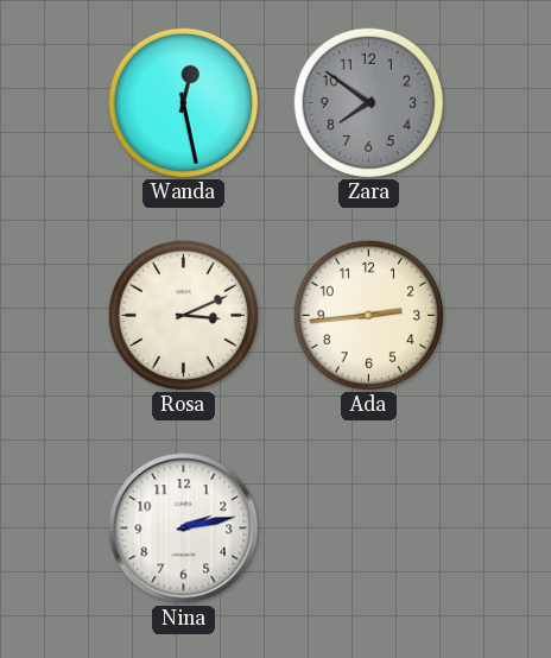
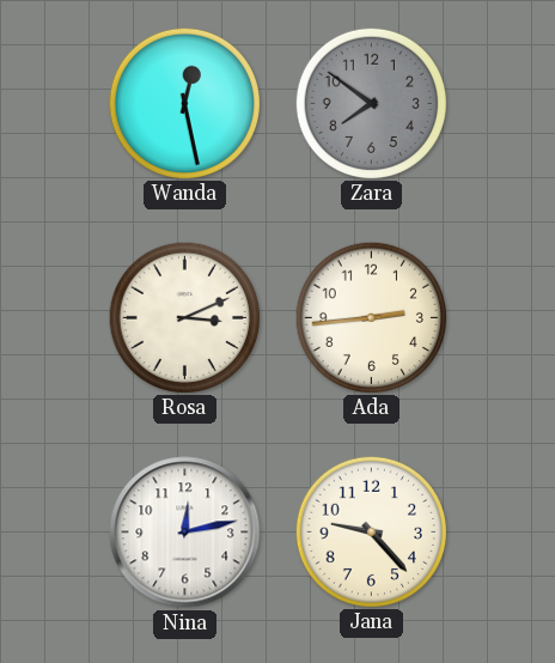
Nina: 2:13 -> 12:13
Jana: none -> 9:23
